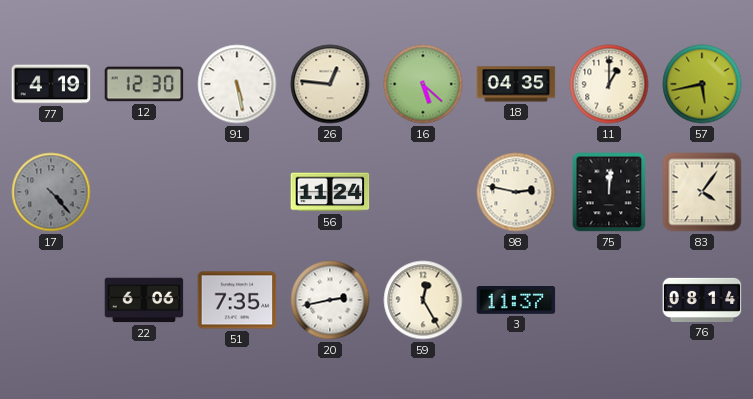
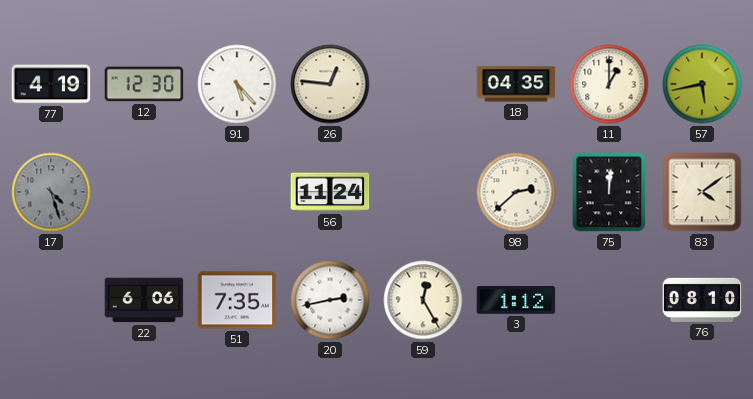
91: 5:28 -> 5:23
16: 5:22 -> none
17: 4:23 -> 4:27
98: 2:47 -> 2:38
83: 4:06 -> 4:09
3: 11:37 -> 1:12
76: 08:14 -> 08:10
